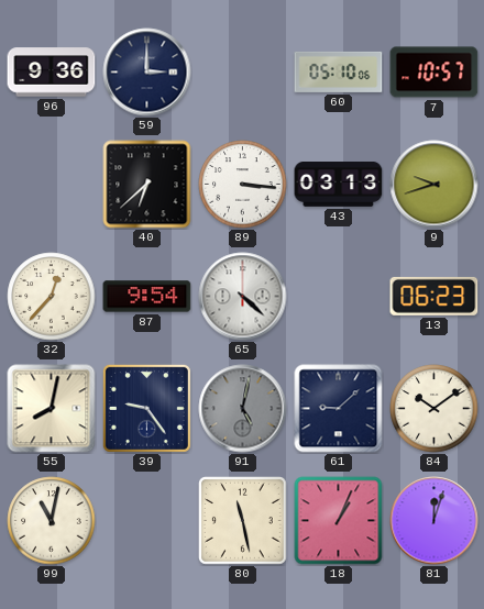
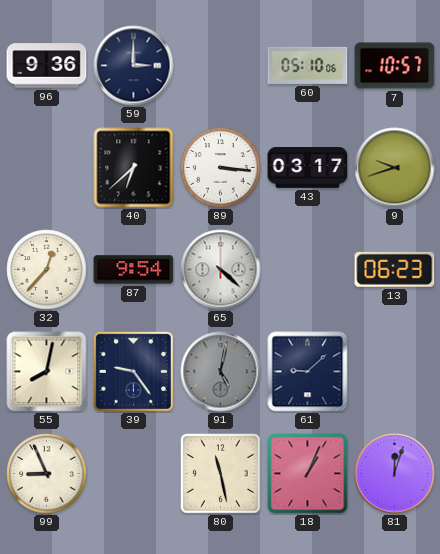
43: 03:13 -> 03:17
84: 10:09 -> none
99: 11:02 -> 8:56
